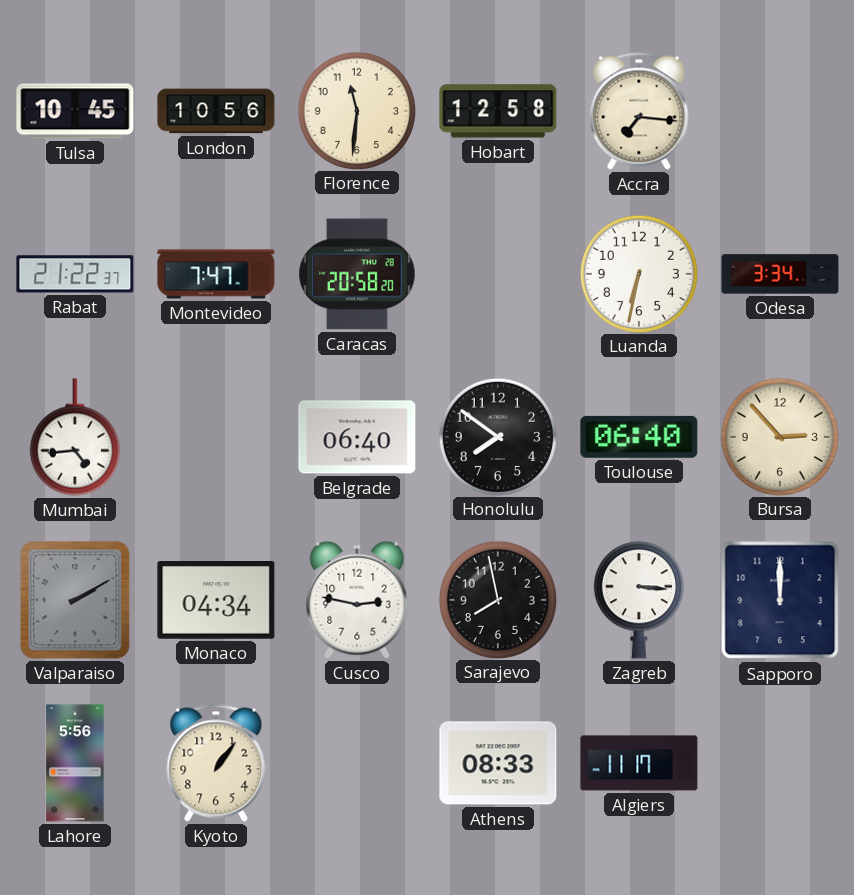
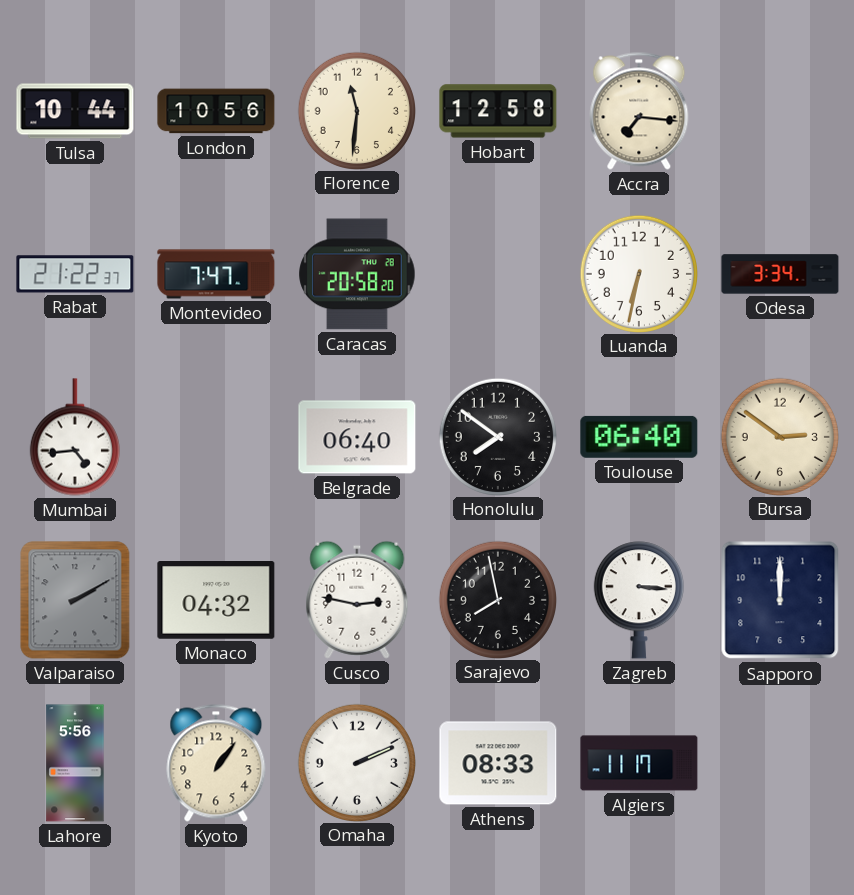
Tulsa: 10:45 -> 10:44
Bursa: 2:53 -> 2:51
Monaco: 04:34 -> 04:32
Omaha: none -> 2:11
